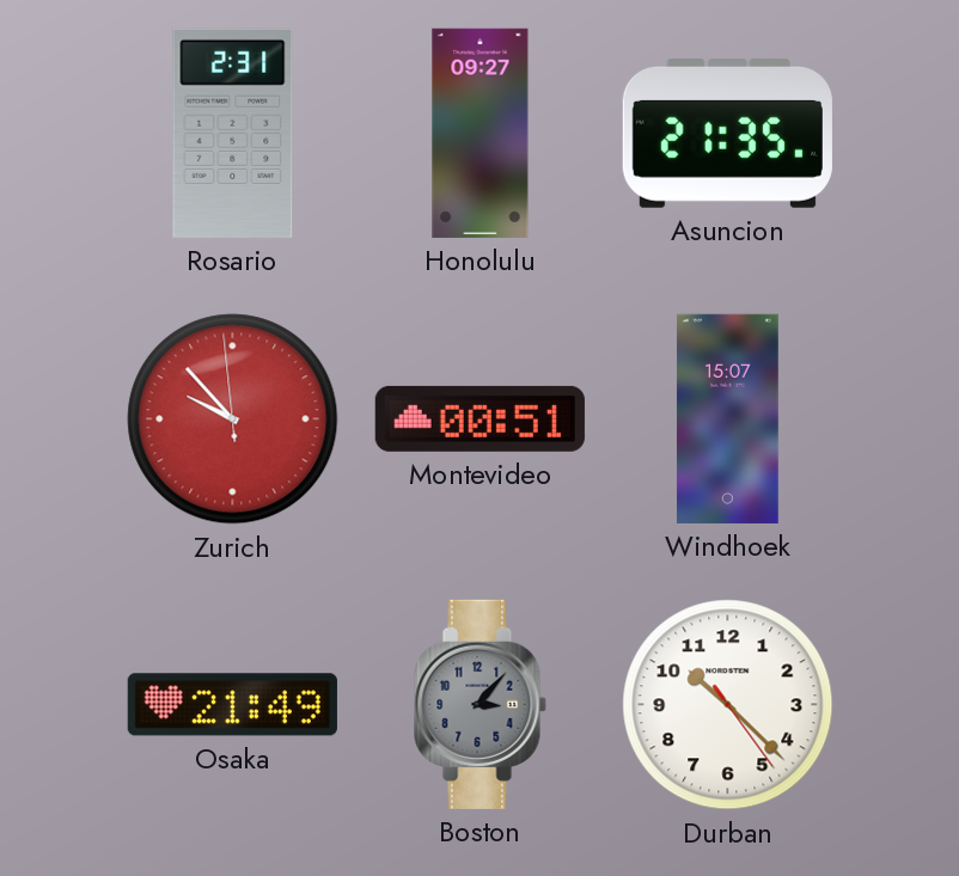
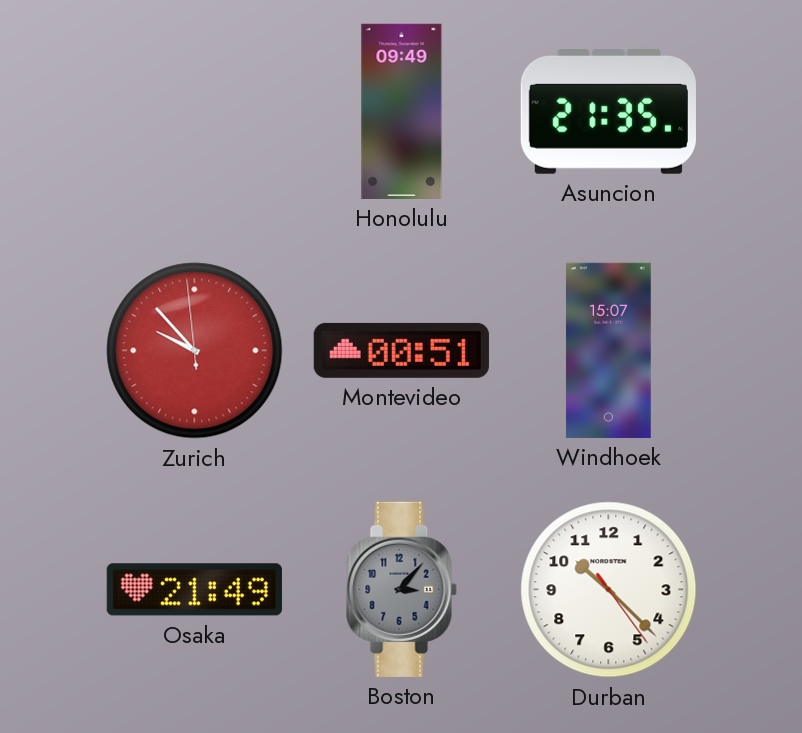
Rosario: 2:31 -> none
Honolulu: 09:27 -> 09:49
